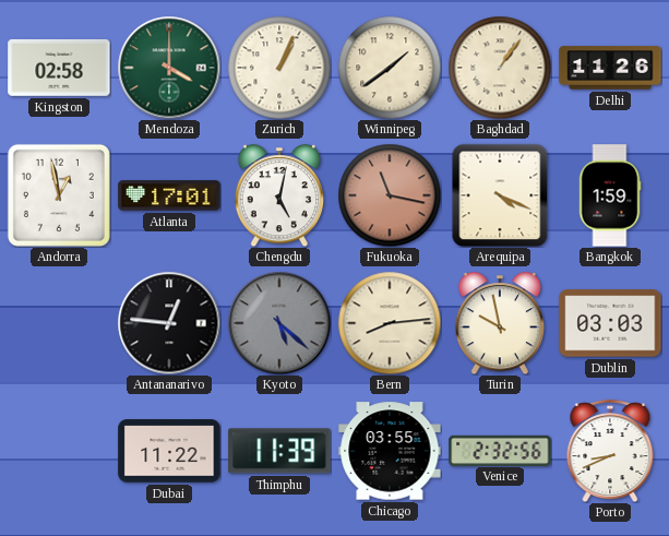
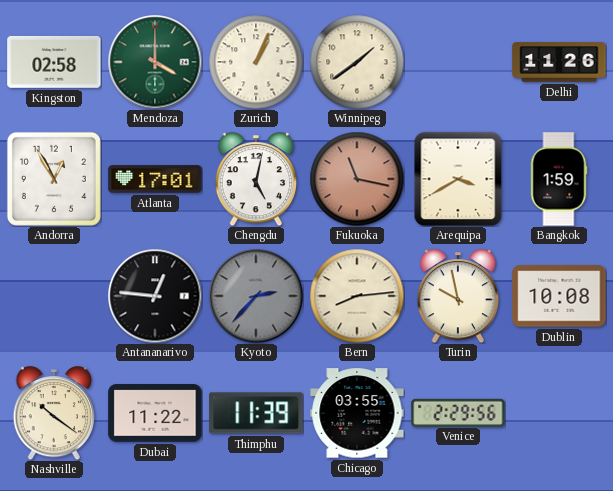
Baghdad: 1:06 -> none
Andorra: 12:58 -> 12:55
Arequipa: 4:19 -> 3:40
Kyoto: 5:22 -> 2:37
Dublin: 03:03 -> 10:08
Nashville: none -> 10:21
Venice: 2:32 -> 2:29
Porto: 8:41 -> none
